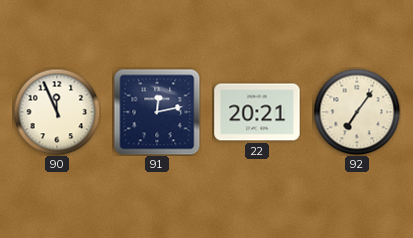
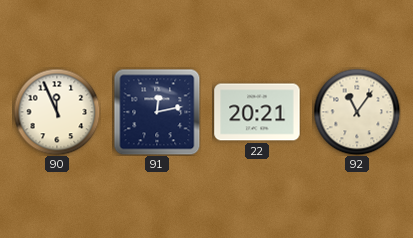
92: 7:06 -> 11:06
